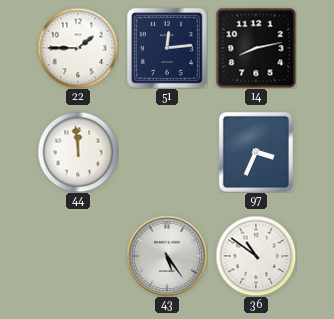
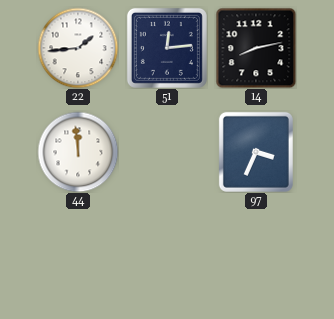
22: 1:45 -> 1:44
43: 5:24 -> none
36: 10:51 -> none
